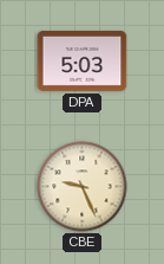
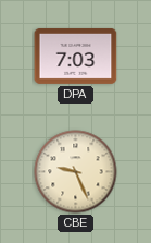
DPA: 5:03 -> 7:03
